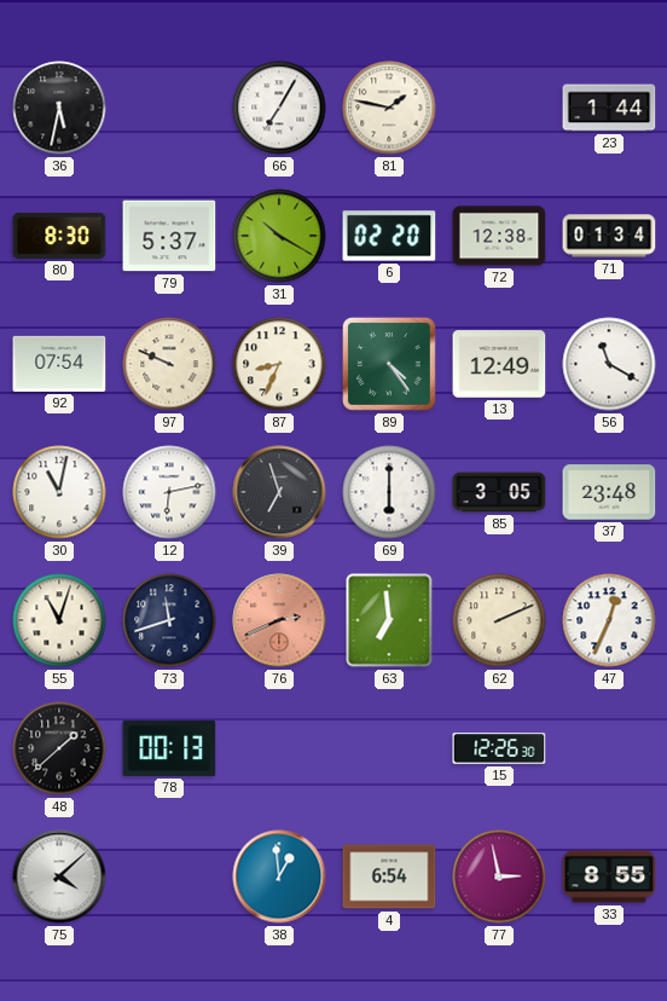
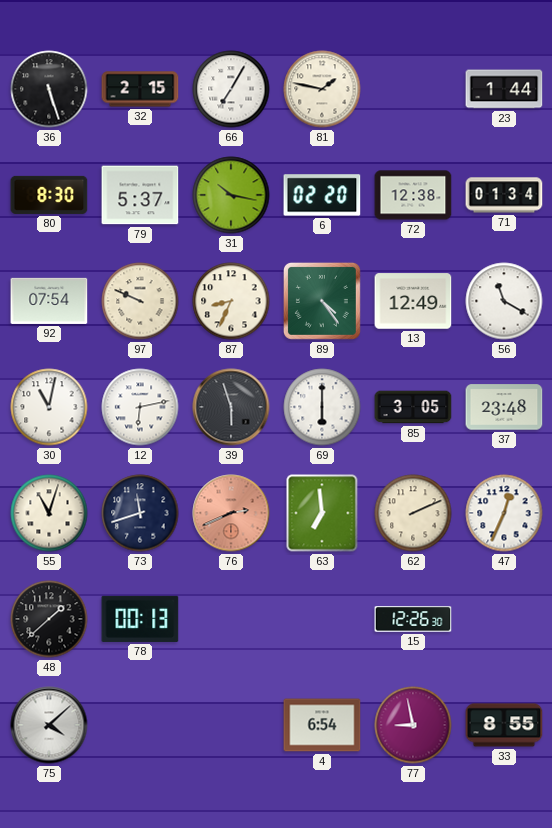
36: 5:32 -> 5:27
32: none -> 2:15
31: 10:20 -> 10:17
39: 6:57 -> 5:57
38: 12:59 -> none
77: 2:58 -> 8:58
